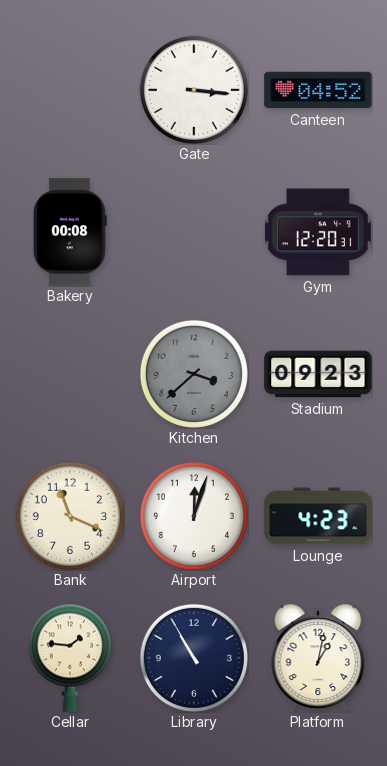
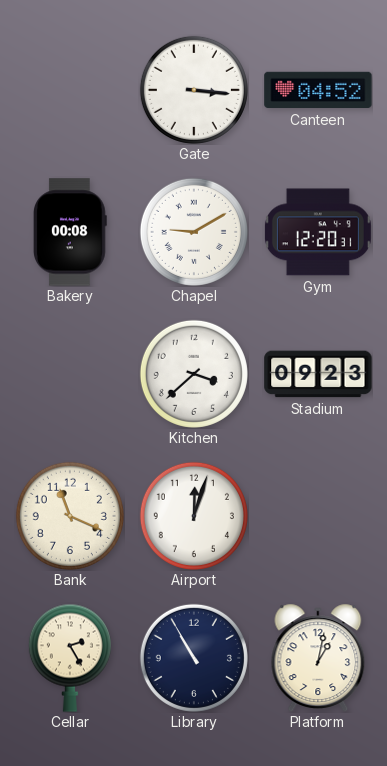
Chapel: none -> 9:10
Kitchen dial: grey -> white
Lounge: 4:23 -> none
Cellar: 1:46 -> 2:25
